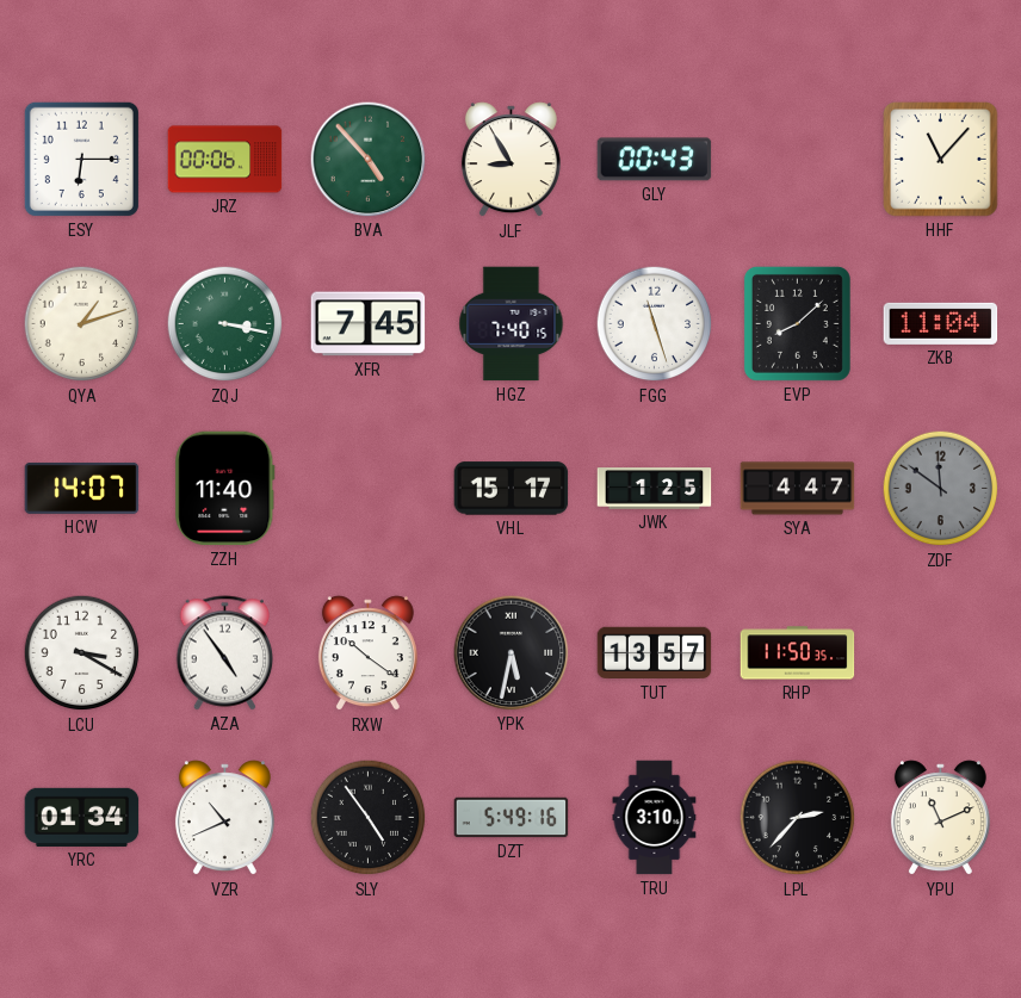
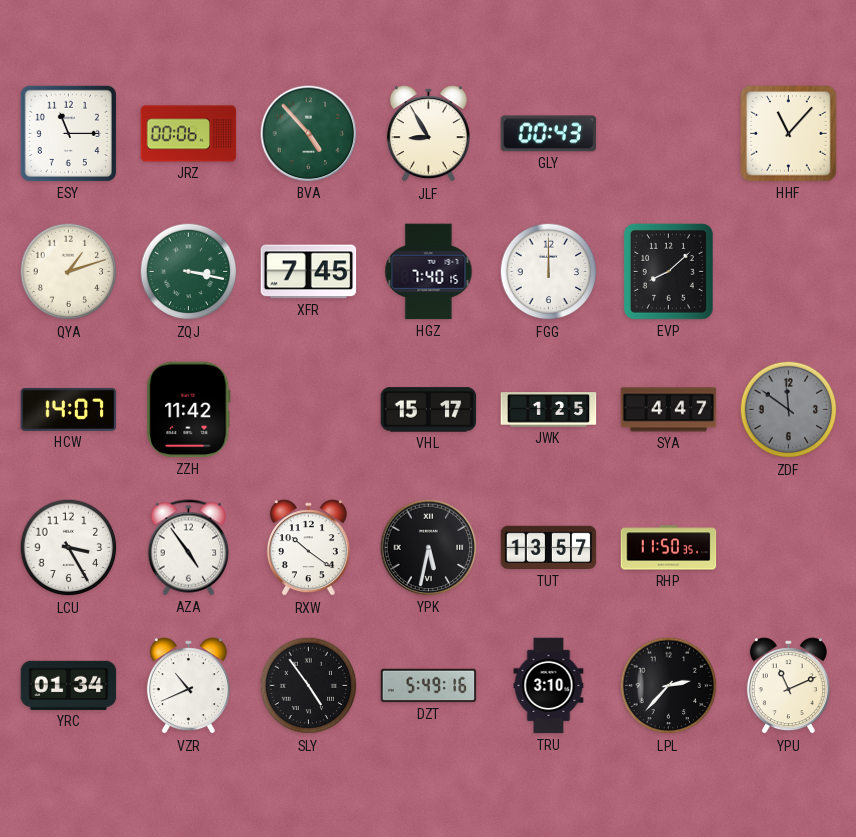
ESY: 6:15 -> 11:15
FGG: 11:27 -> 12:00
ZKB: 11:04 -> none
ZZH: 11:40 -> 11:42
LCU: 3:20 -> 3:25
